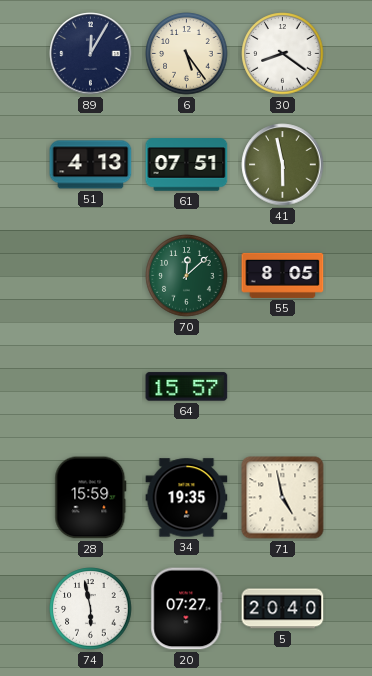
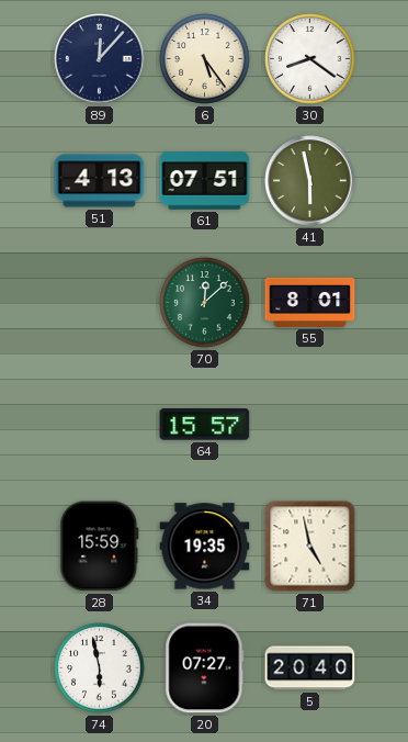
89: 12:05 -> 12:07
55: 8:05 -> 8:01
